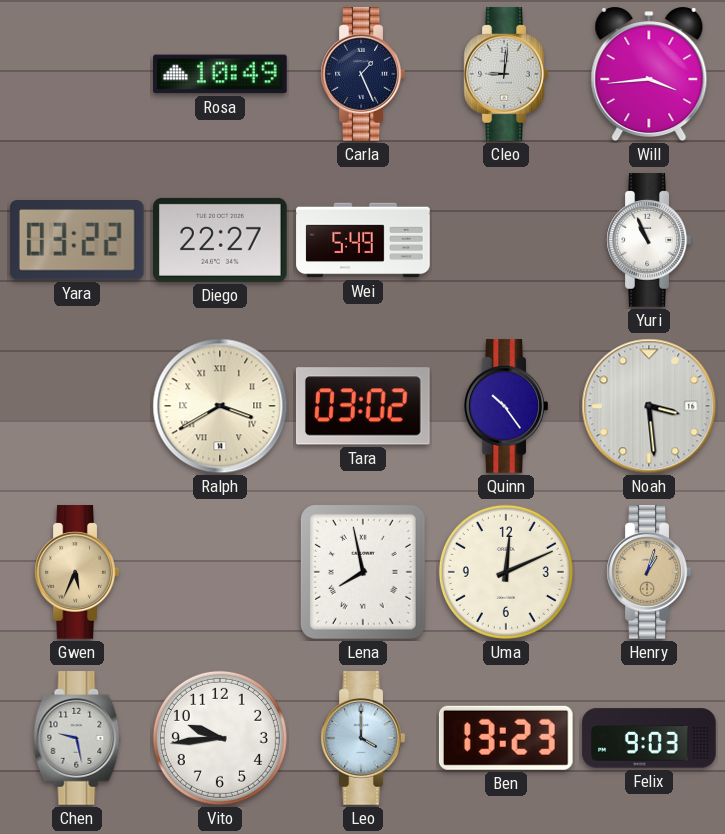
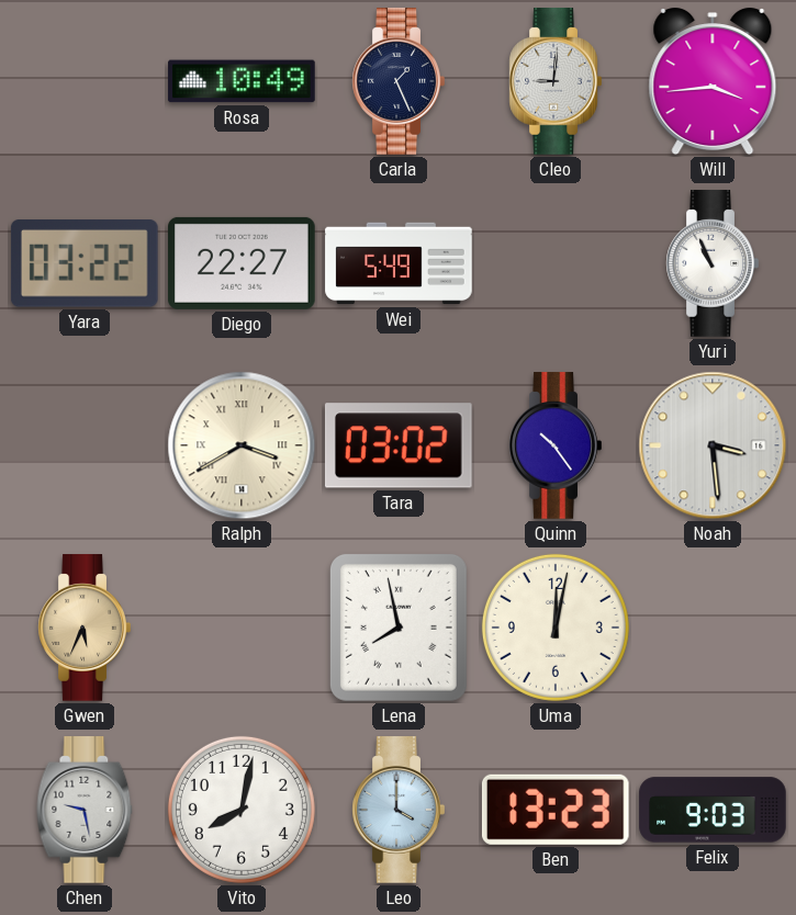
Uma: 12:11 -> 12:02
Henry: 1:03 -> none
Vito: 9:44 -> 8:02
